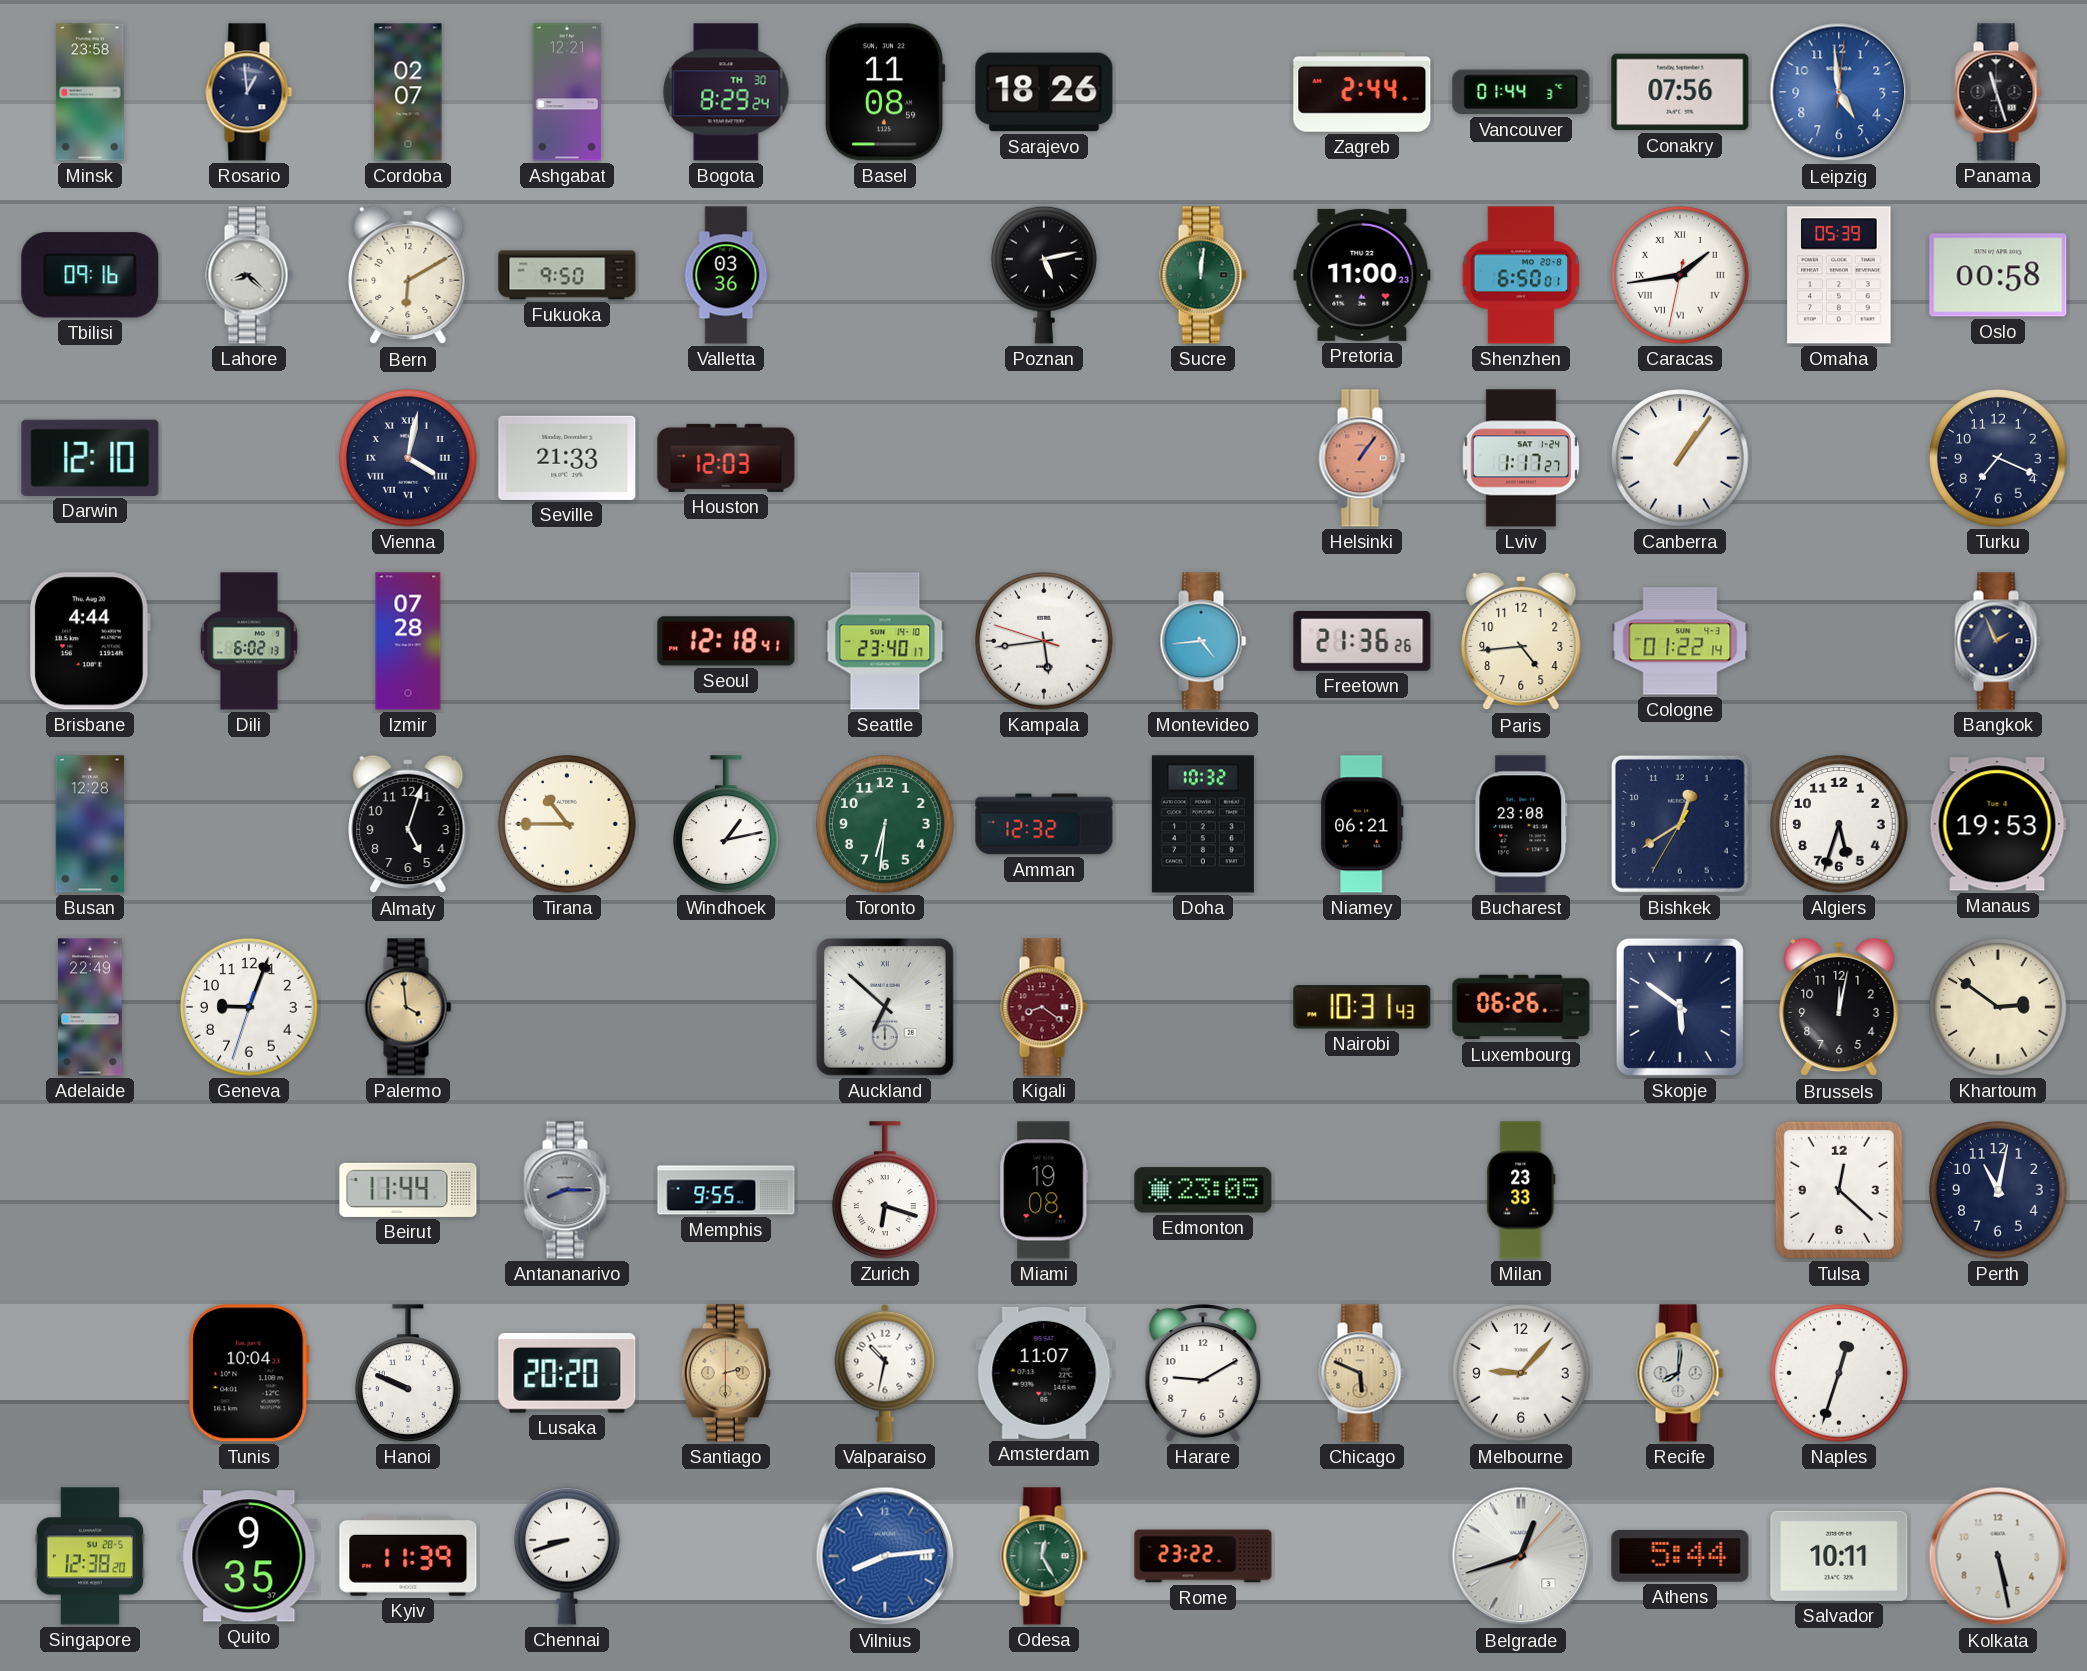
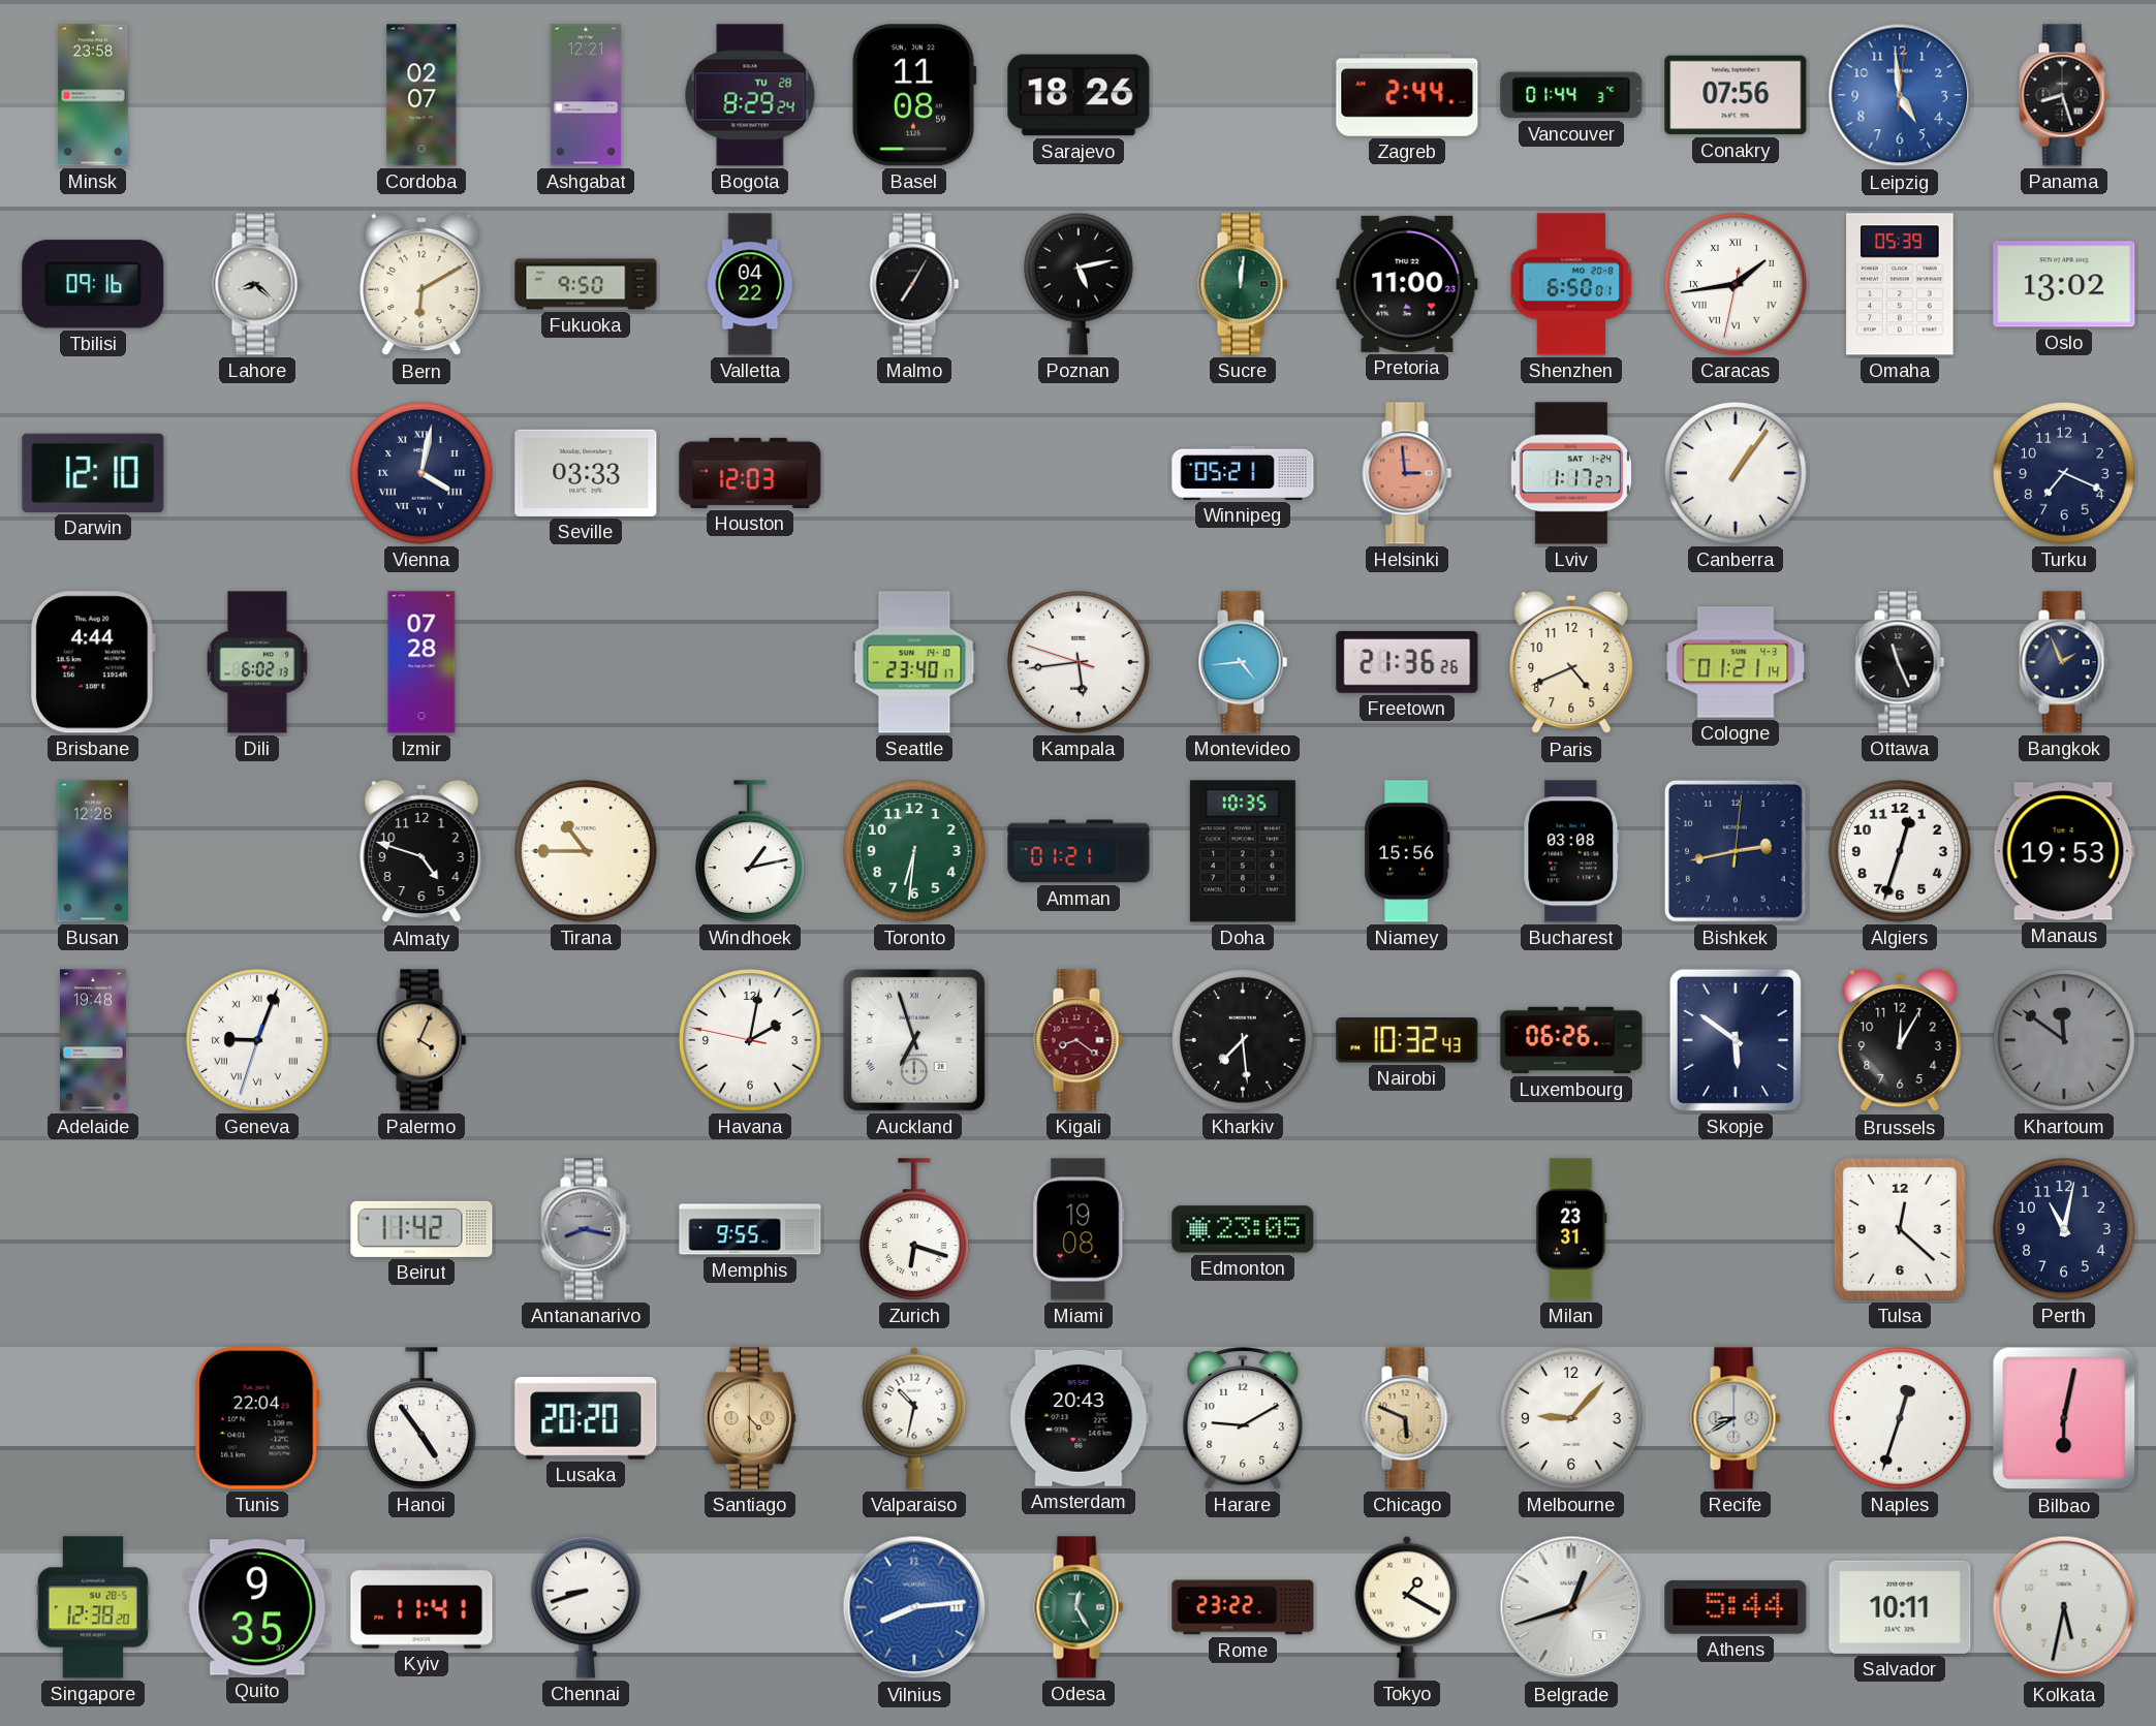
Rosario: 12:59 -> none
Bogota date: TH 30 -> TU 28
Panama: 11:27 -> 8:27
Valletta: 03:36 -> 04:22
Malmo: none -> 7:05
Oslo: 00:58 -> 13:02
Seville: 21:33 -> 03:33
Winnipeg: none -> 05:21
Helsinki: 1:06 -> 2:59
Seoul: 12:18 -> none
Paris: 4:44 -> 4:41
Cologne: 01:22 -> 01:21
Ottawa: none -> 11:26
Almaty: 5:03 -> 4:48
Amman: 12:32 -> 01:21
Doha: 10:32 -> 10:35
Niamey: 06:21 -> 15:56
Bucharest: 23:08 -> 03:08
Bishkek: 12:39 -> 2:43
Algiers: 5:33 -> 12:33
Adelaide: 22:49 -> 19:48
Geneva numerals: Arabic -> Roman
Palermo: 3:59 -> 4:04
Havana: none -> 2:01
Auckland: 6:52 -> 6:57
Kharkiv: none -> 7:29
Nairobi: 10:31 -> 10:32
Brussels: 12:02 -> 12:05
Khartoum: 2:51 -> 11:51
Khartoum dial: cream -> grey
Beirut: 11:44 -> 11:42
Antananarivo: 8:15 -> 8:17
Milan: 23:33 -> 23:31
Tunis: 10:04 -> 22:04
Hanoi: 9:49 -> 4:54
Santiago: 2:30 -> 4:30
Amsterdam: 11:07 -> 20:43
Recife: 8:01 -> 8:40
Bilbao: none -> 6:02
Kyiv: 11:39 -> 11:41
Tokyo: none -> 1:20
Kolkata: 5:28 -> 5:32
